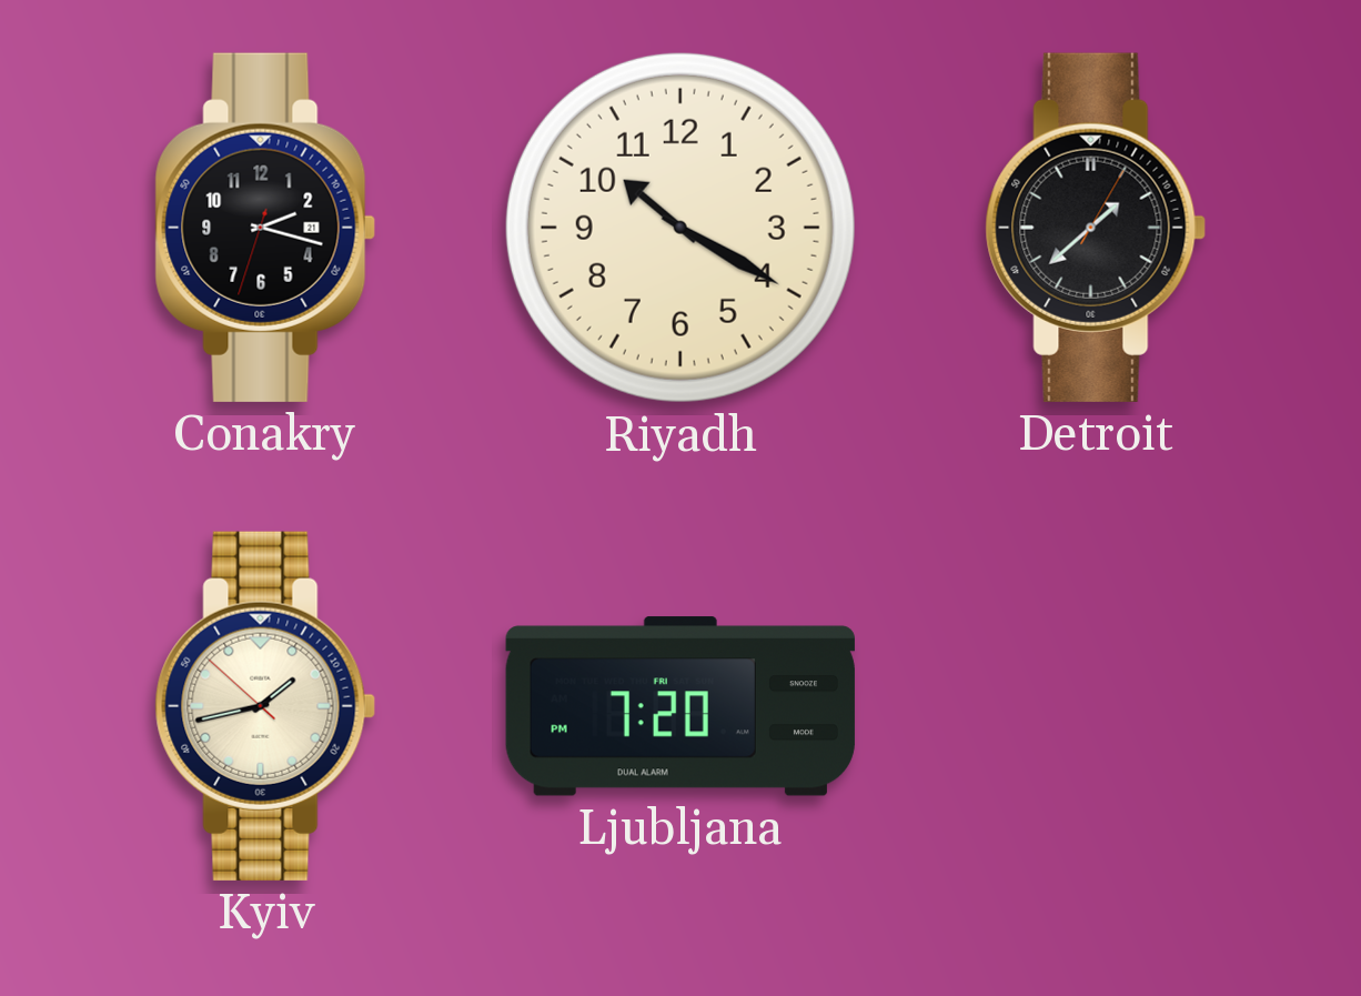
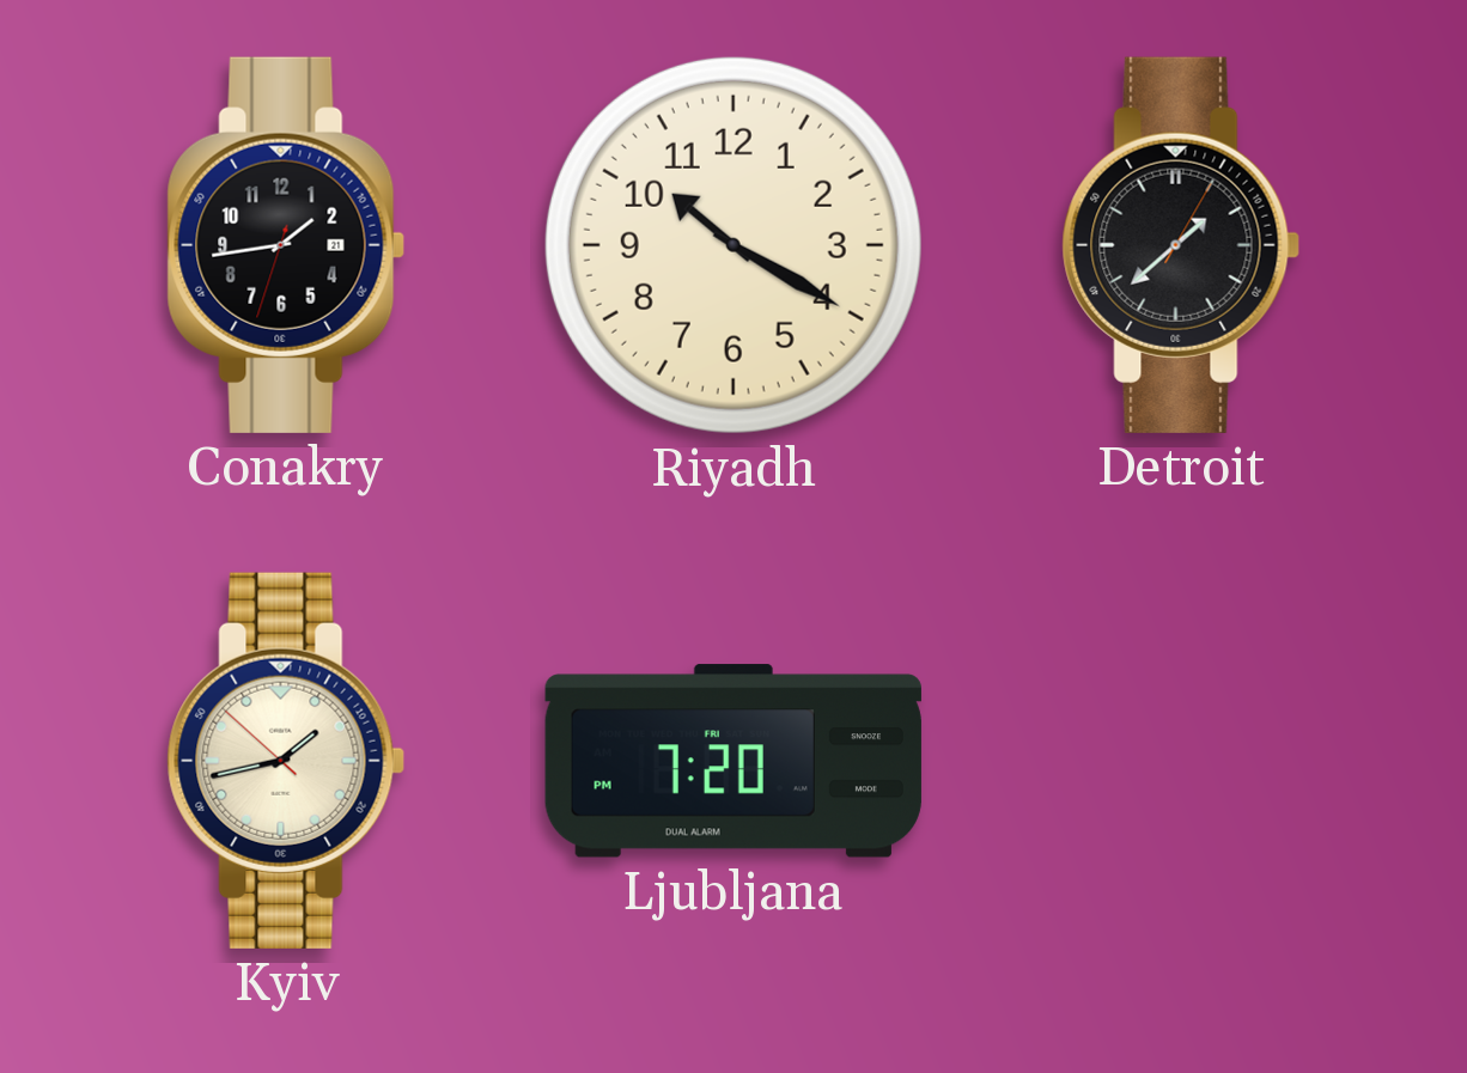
Conakry: 2:17 -> 1:43
